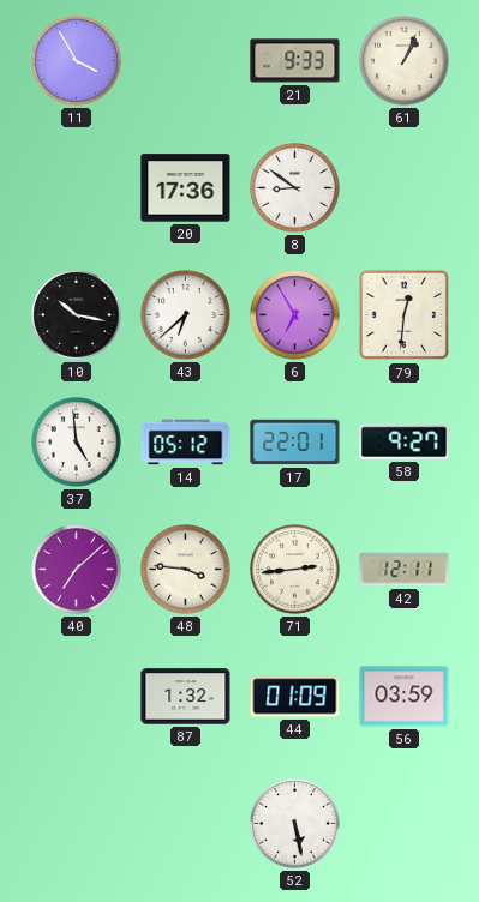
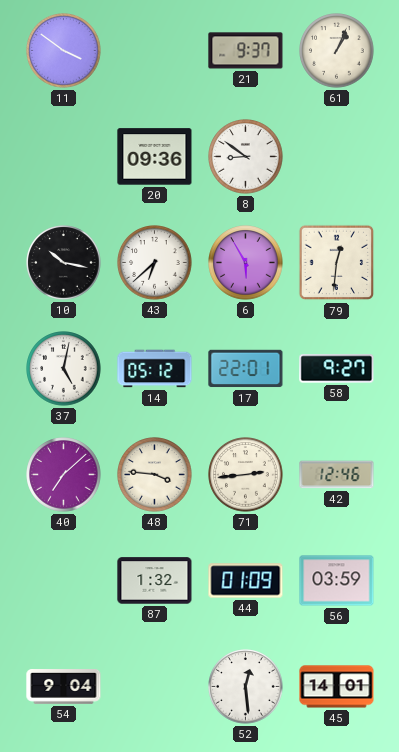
11: 3:55 -> 3:51
21: 9:33 -> 9:37
20: 17:36 -> 09:36
6: 6:55 -> 5:55
37: 4:59 -> 5:02
42: 12:11 -> 12:46
54: none -> 9:04
52: 5:28 -> 12:29
45: none -> 14:01
